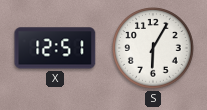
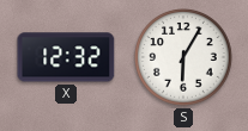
X: 12:51 -> 12:32
